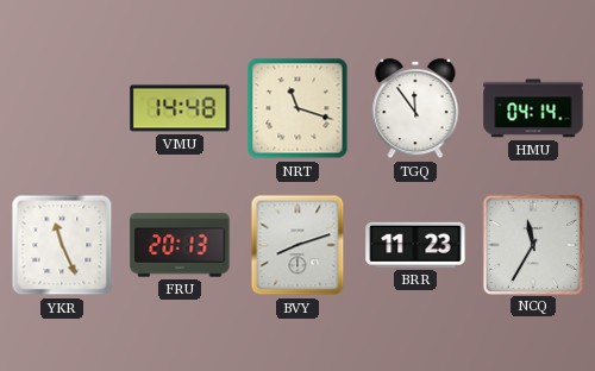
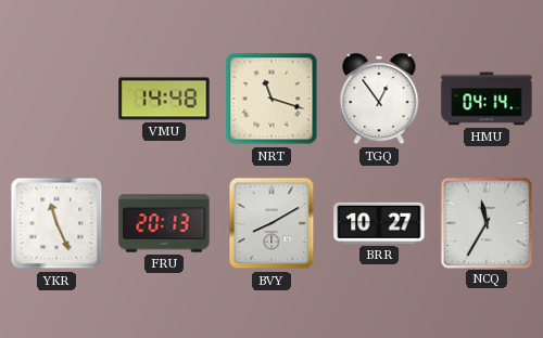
TGQ: 11:54 -> 12:54
BVY: 8:12 -> 8:10
BRR: 11:23 -> 10:27
